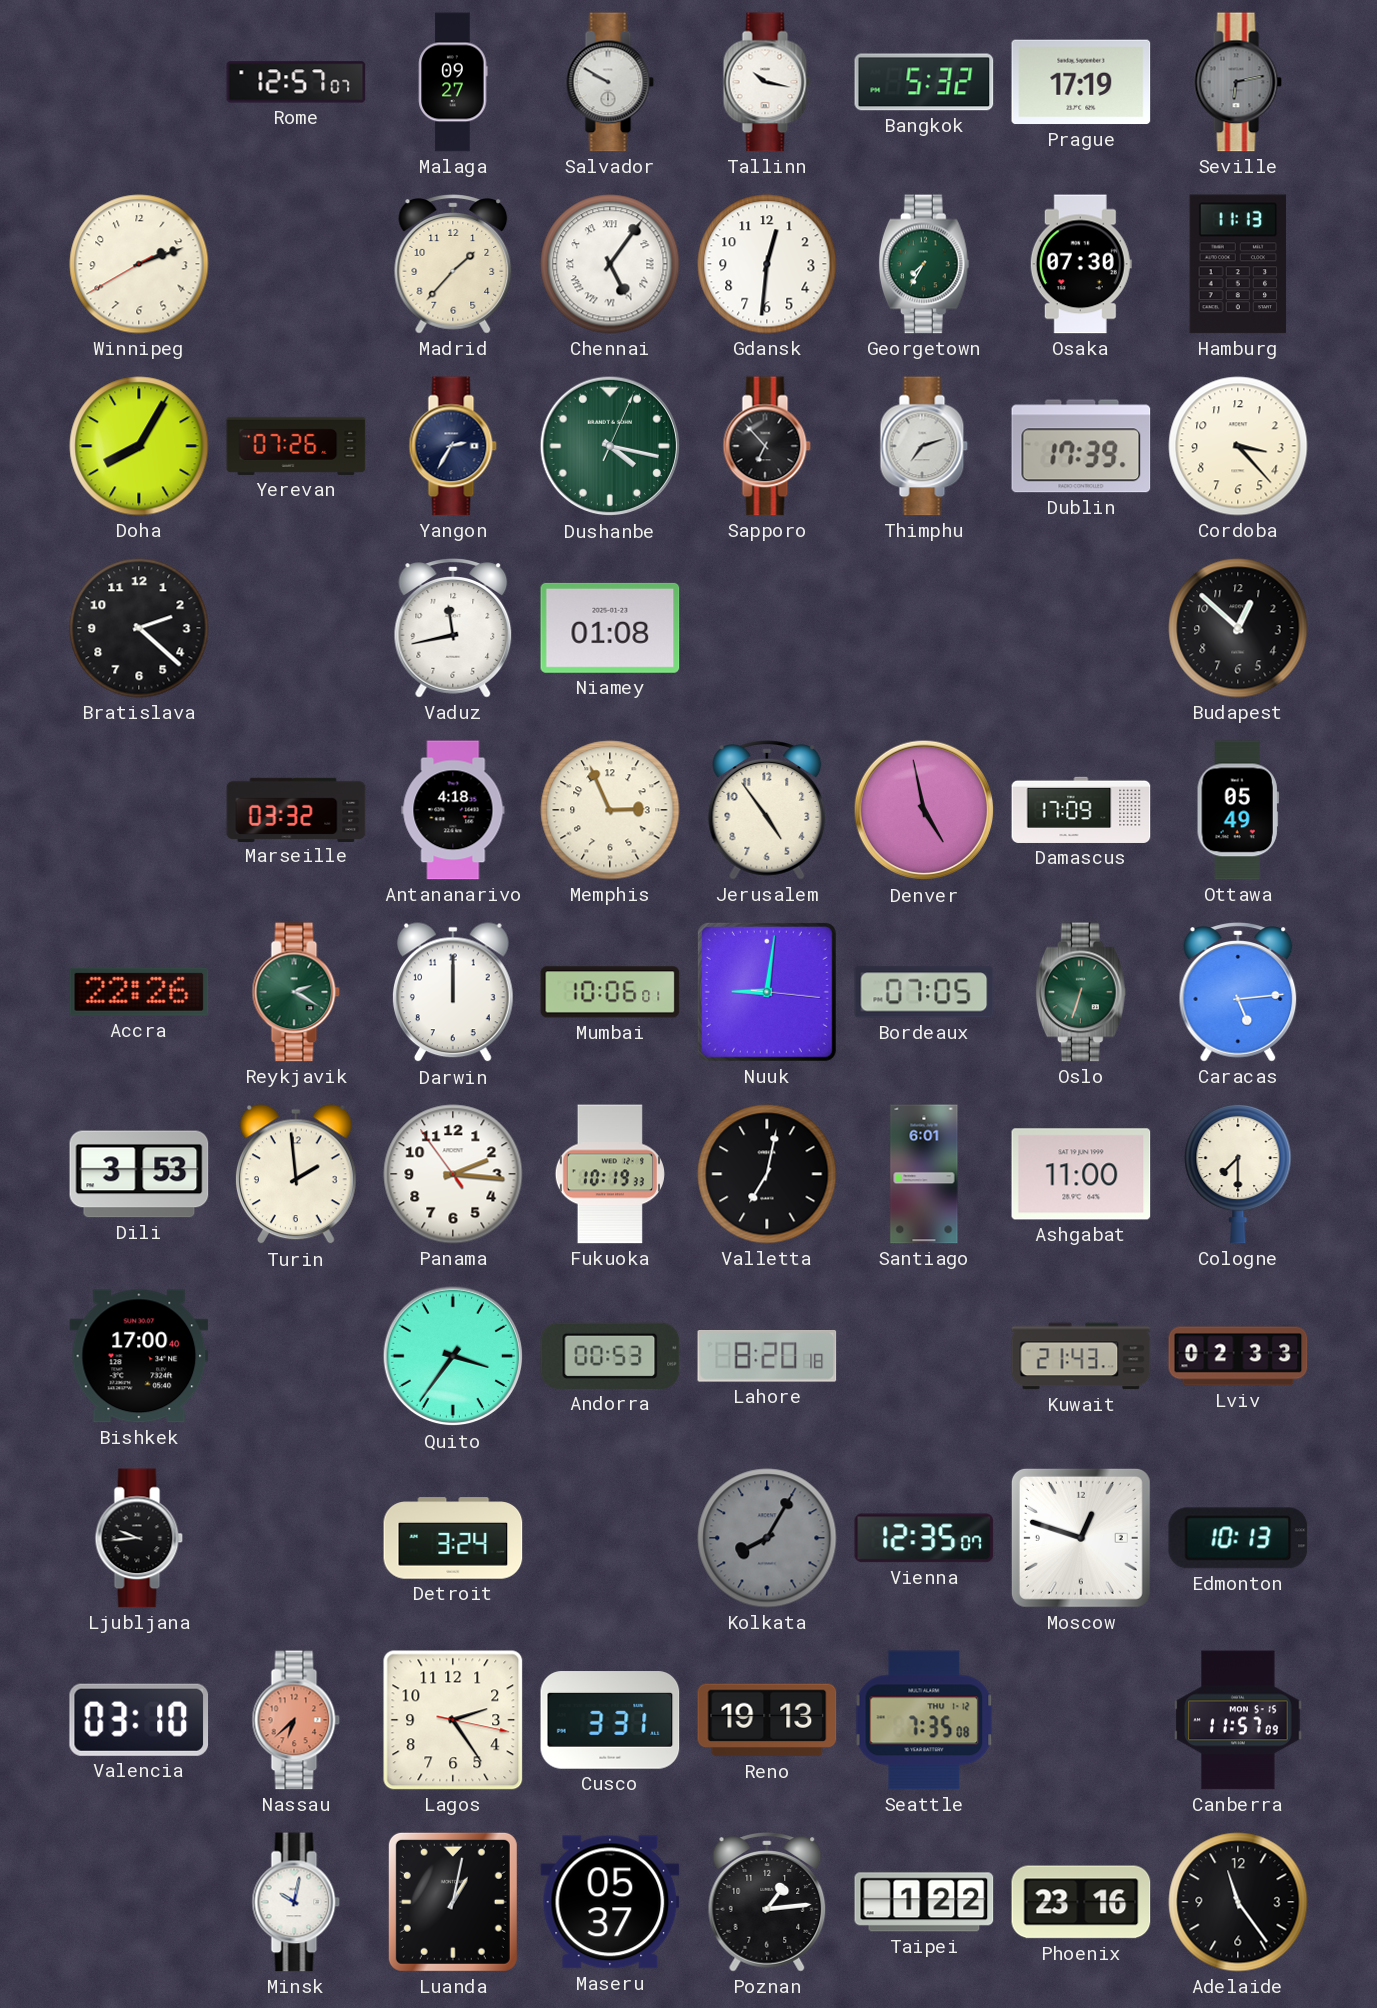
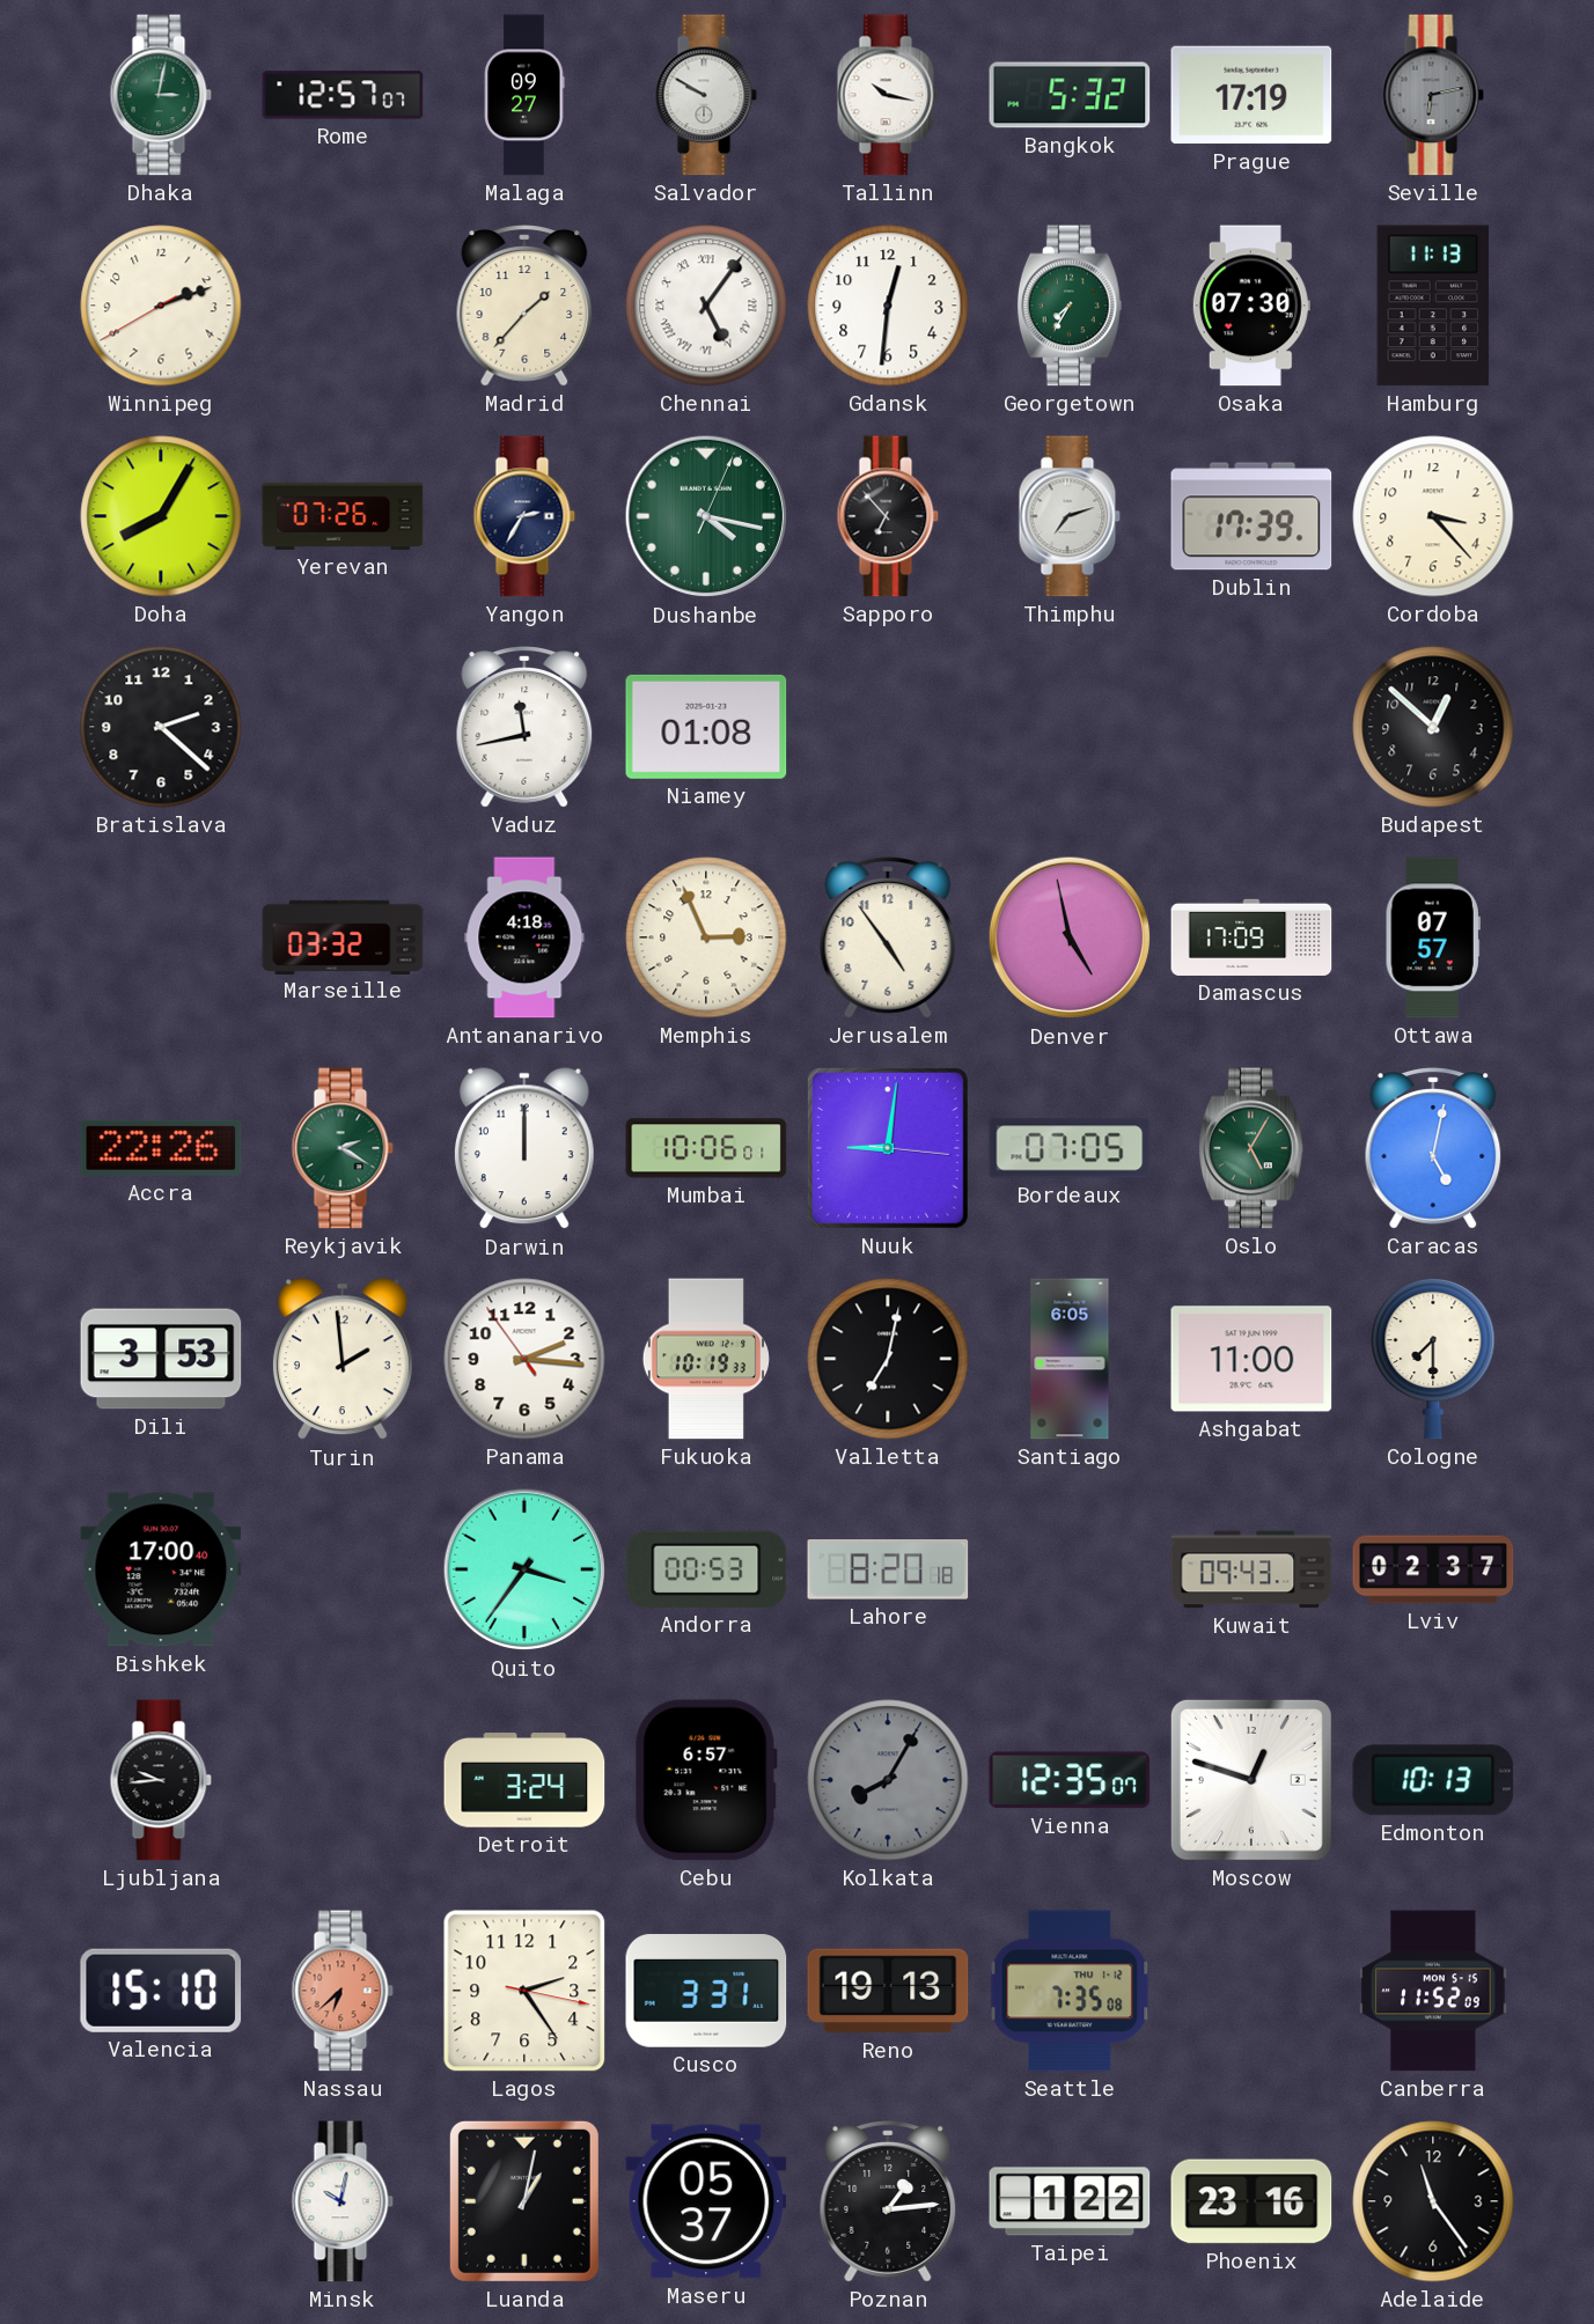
Dhaka: none -> 3:02
Ottawa: 05:49 -> 07:57
Oslo: 6:33 -> 5:05
Caracas: 5:14 -> 5:02
Santiago: 6:01 -> 6:05
Kuwait: 21:43 -> 09:43
Lviv: 02:33 -> 02:37
Cebu: none -> 6:57
Valencia: 03:10 -> 15:10
Canberra: 11:57 -> 11:52
